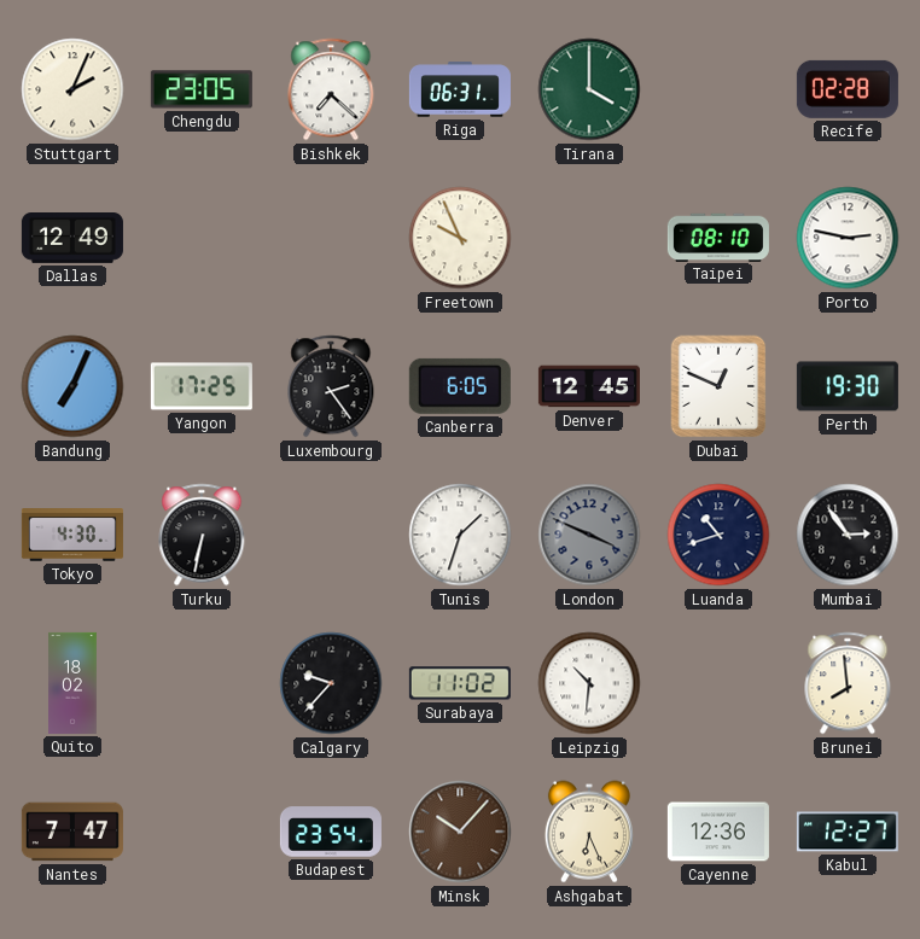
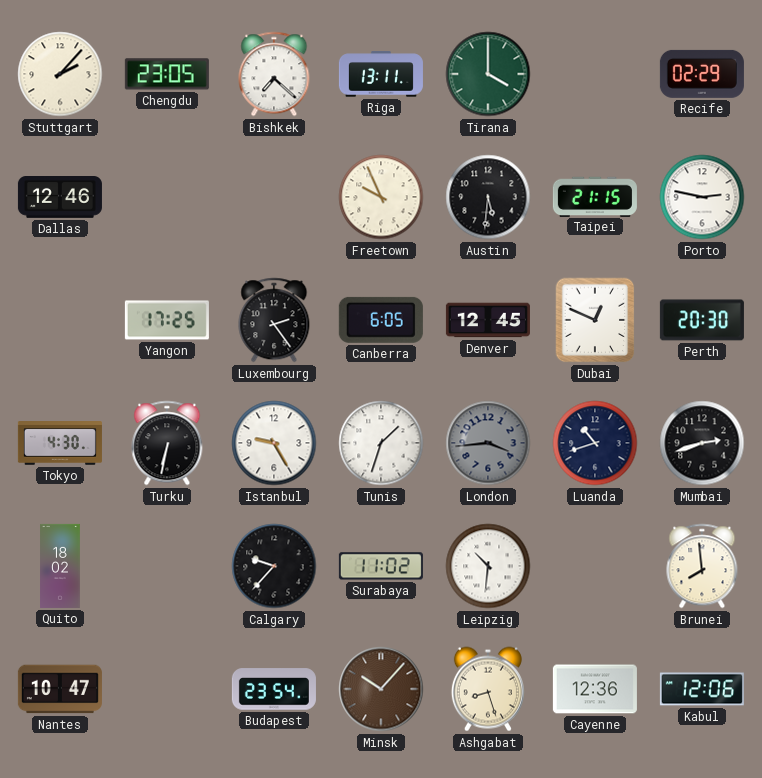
Stuttgart: 2:04 -> 2:07
Riga: 06:31 -> 13:11
Recife: 02:28 -> 02:29
Dallas: 12:49 -> 12:46
Austin: none -> 5:31
Taipei: 08:10 -> 21:15
Bandung: 7:04 -> none
Perth: 19:30 -> 20:30
Istanbul: none -> 9:25
London: 3:49 -> 3:44
Mumbai: 2:54 -> 2:42
Nantes: 7:47 -> 10:47
Ashgabat: 6:26 -> 8:27
Kabul: 12:27 -> 12:06
